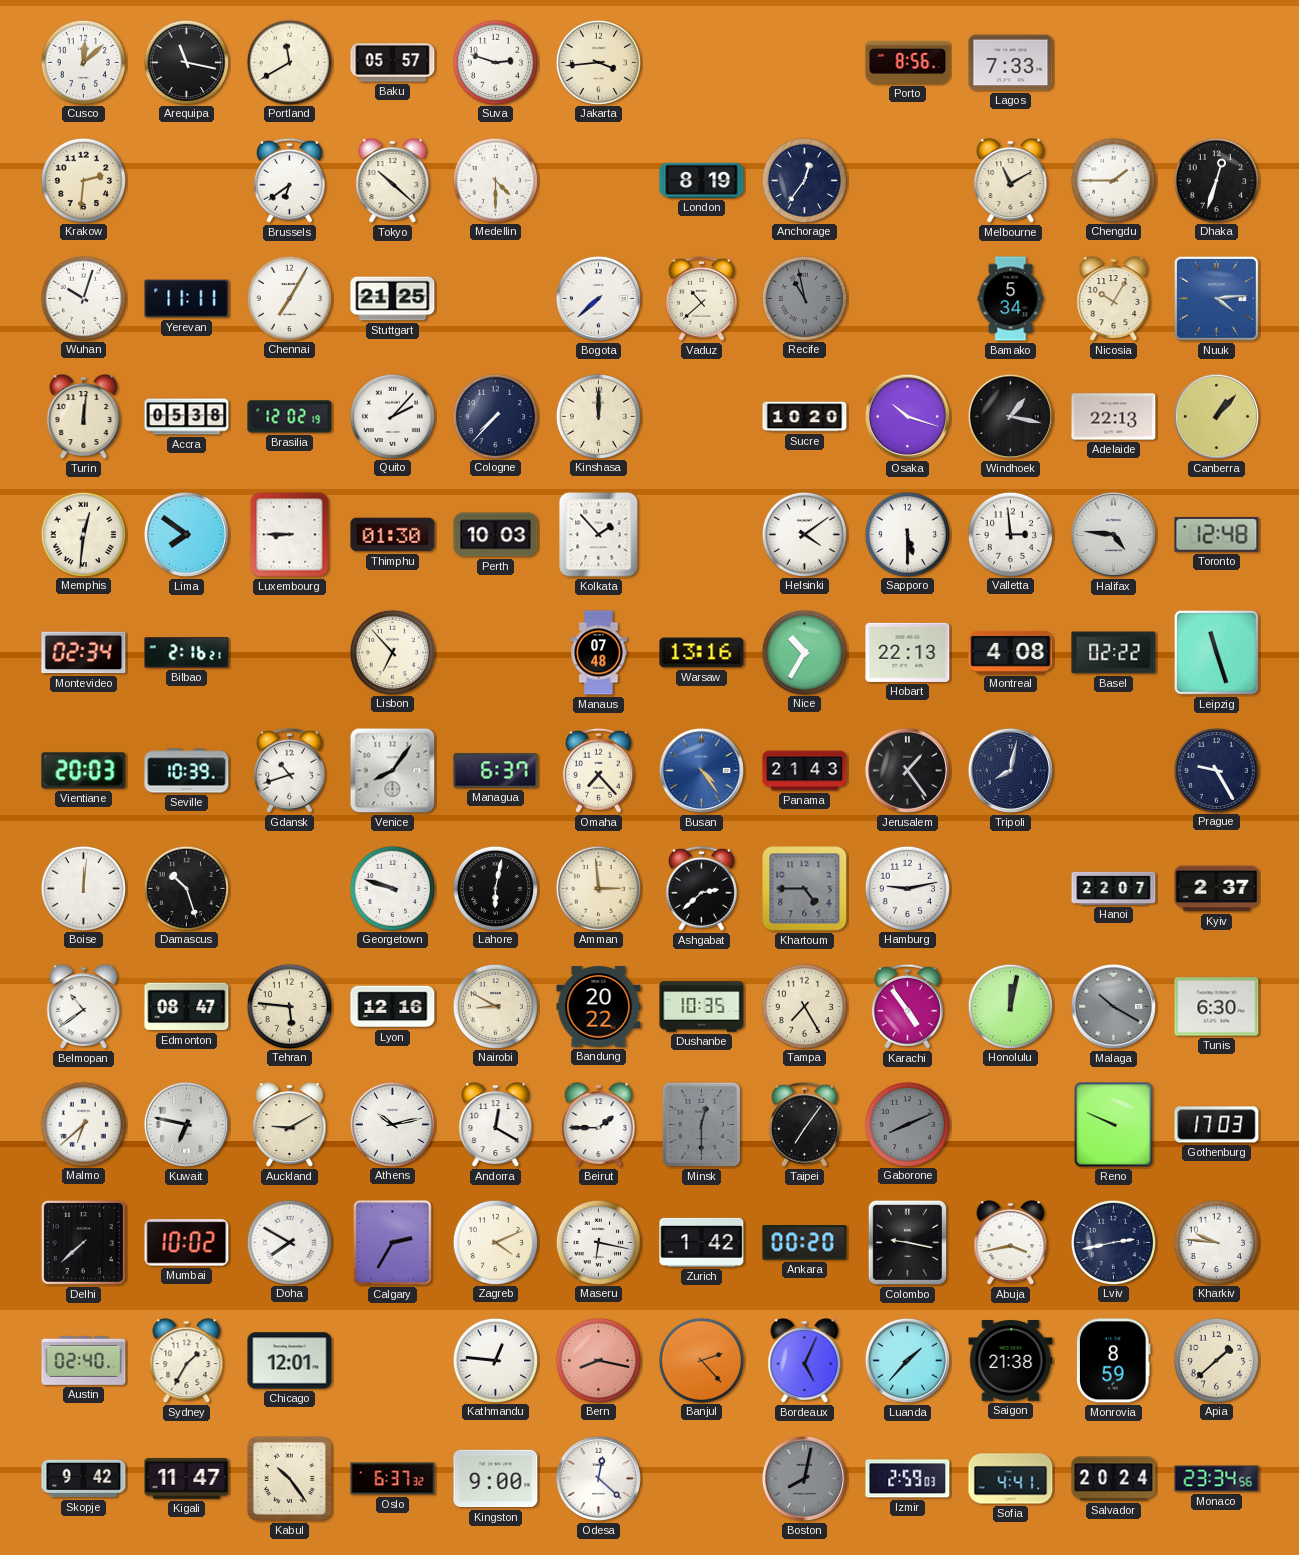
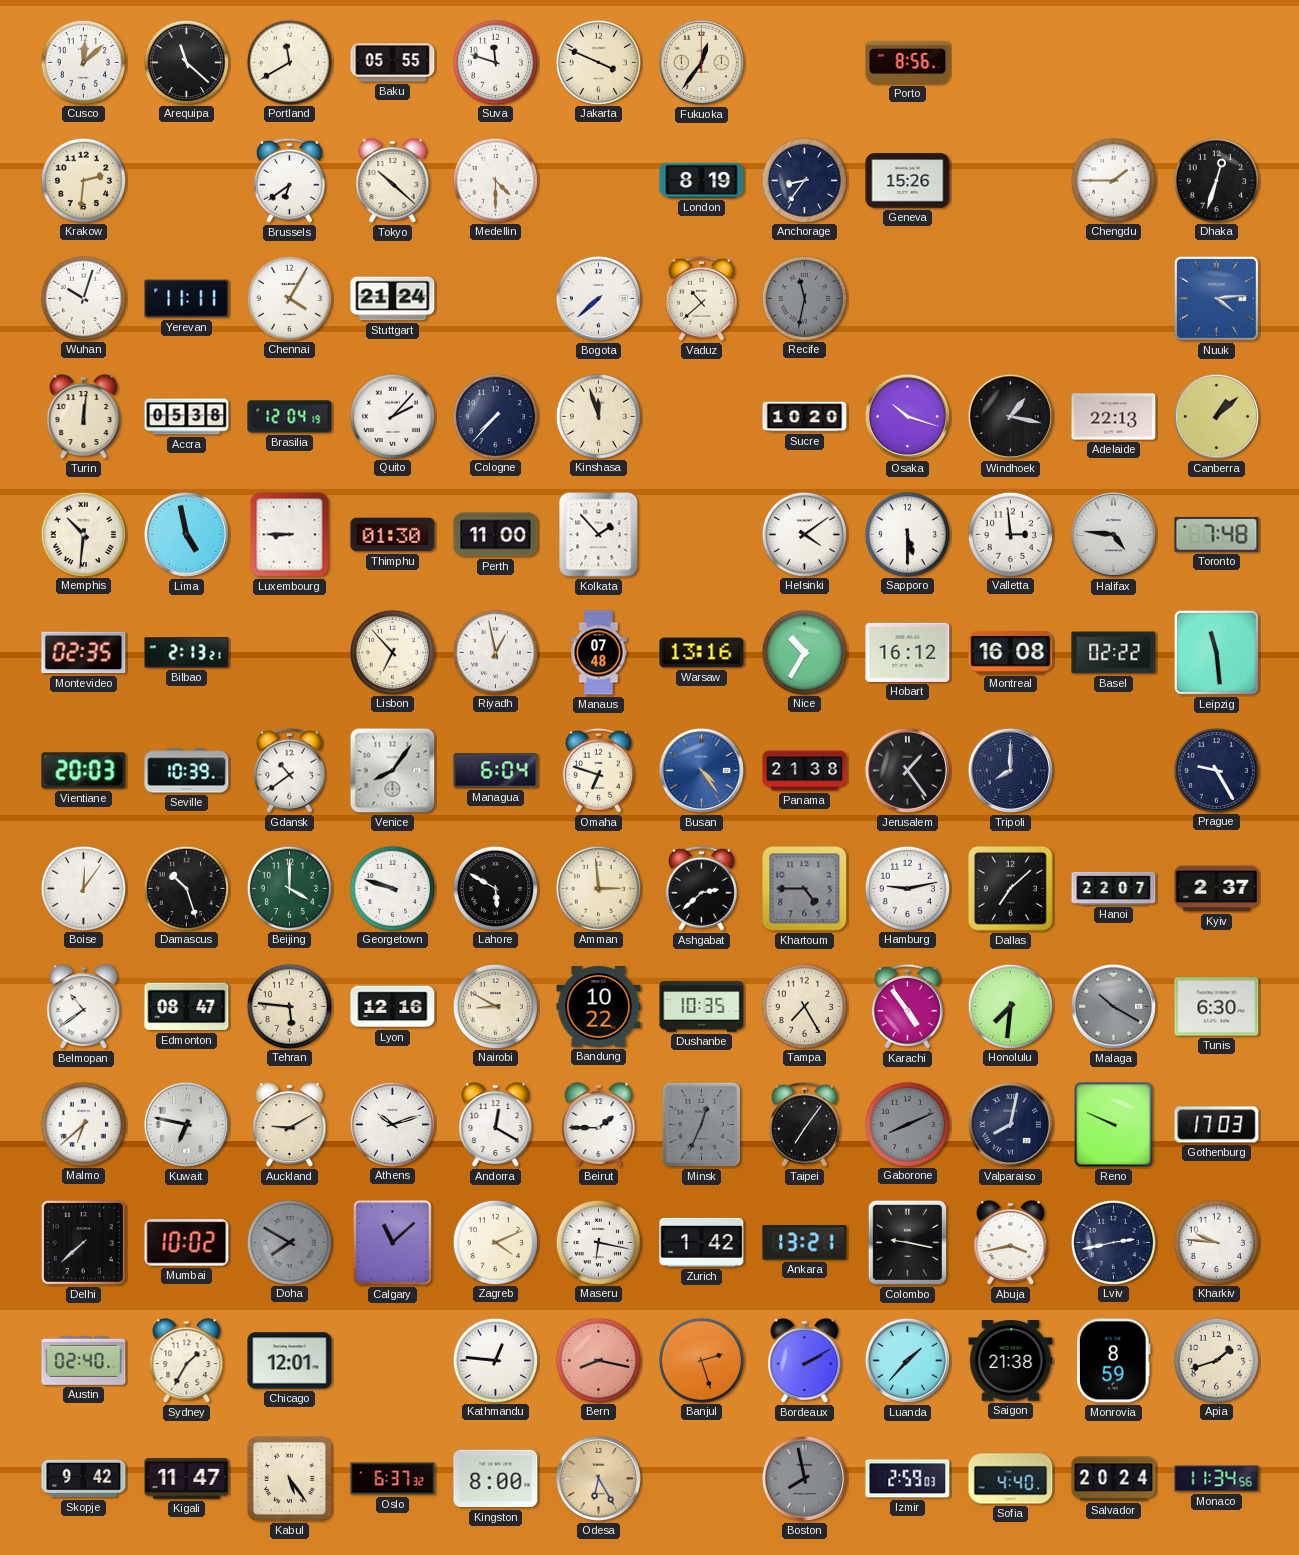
Arequipa: 11:17 -> 11:22
Baku: 05:57 -> 05:55
Suva: 2:48 -> 11:48
Jakarta: 3:44 -> 3:49
Fukuoka: none -> 12:36
Lagos: 7:33 -> none
Anchorage: 12:36 -> 8:36
Geneva: none -> 15:26
Melbourne: 11:10 -> none
Chennai: 7:05 -> 4:05
Stuttgart: 21:25 -> 21:24
Recife: 10:58 -> 11:32
Bamako: 5:34 -> none
Nicosia: 10:05 -> none
Brasilia: 12:02 -> 12:04
Kinshasa: 12:00 -> 11:57
Canberra: 1:07 -> 1:08
Memphis: 12:31 -> 10:31
Lima: 7:51 -> 4:58
Perth: 10:03 -> 11:00
Toronto: 12:48 -> 7:48
Montevideo: 02:34 -> 02:35
Bilbao: 2:16 -> 2:13
Riyadh: none -> 12:58
Hobart: 22:13 -> 16:12
Montreal: 4:08 -> 16:08
Leipzig: 11:27 -> 11:29
Gdansk: 10:42 -> 10:39
Managua: 6:37 -> 6:04
Omaha: 7:23 -> 6:48
Panama: 21:43 -> 21:38
Tripoli: 8:02 -> 8:00
Boise: 12:01 -> 12:06
Beijing: none -> 4:00
Lahore: 6:02 -> 5:50
Dallas: none -> 7:08
Bandung: 20:22 -> 10:22
Honolulu: 12:02 -> 7:31
Athens: 10:13 -> 10:12
Minsk: 12:30 -> 12:34
Valparaiso: none -> 8:02
Doha dial: white -> grey
Calgary: 2:35 -> 11:08
Ankara: 00:20 -> 13:21
Banjul: 2:23 -> 2:27
Bordeaux: 5:04 -> 2:10
Apia: 1:38 -> 1:42
Kabul: 10:24 -> 5:24
Kingston: 9:00 -> 8:00
Odesa: 12:22 -> 6:25
Odesa dial: white -> champagne
Boston: 8:02 -> 7:58
Sofia: 4:41 -> 4:40
Monaco: 23:34 -> 11:34
